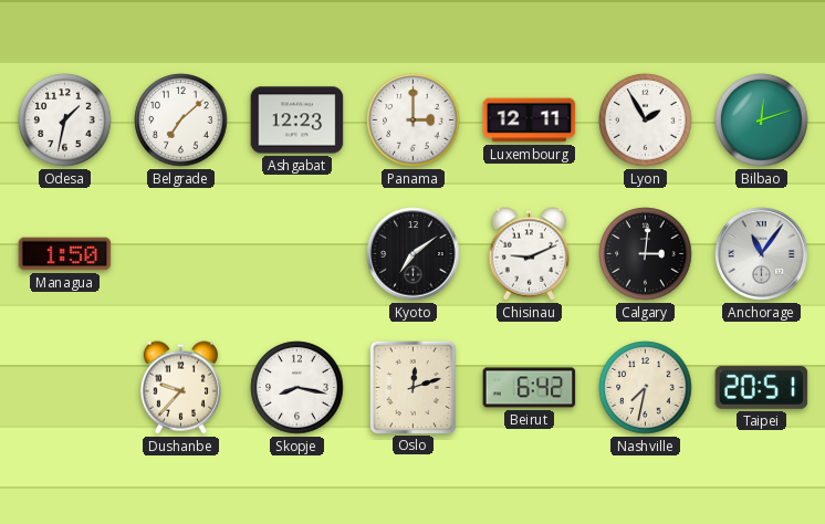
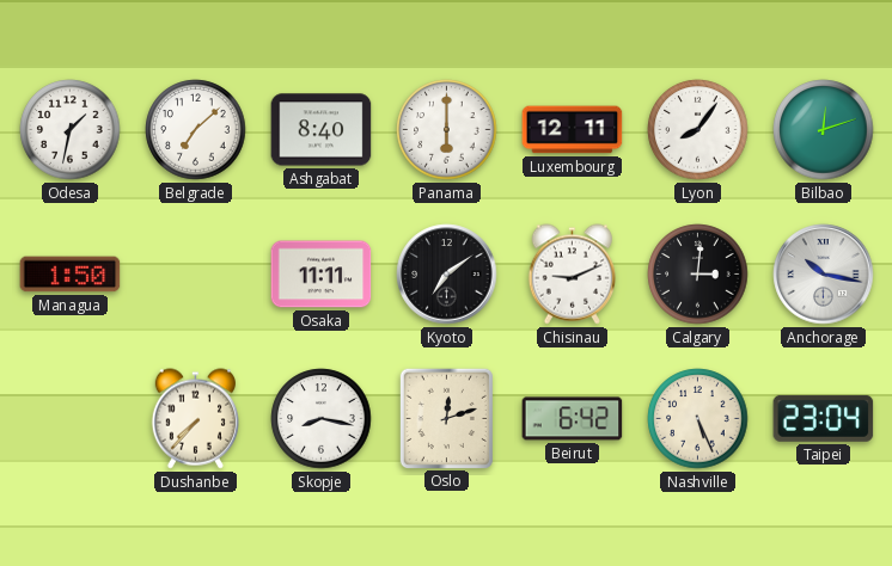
Ashgabat: 12:23 -> 8:40
Panama: 3:00 -> 6:00
Lyon: 1:55 -> 8:06
Osaka: none -> 11:11
Anchorage: 11:06 -> 10:17
Dushanbe: 9:37 -> 7:37
Nashville: 7:32 -> 5:26
Taipei: 20:51 -> 23:04
